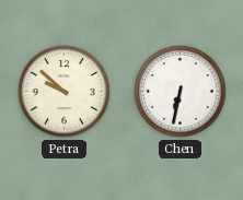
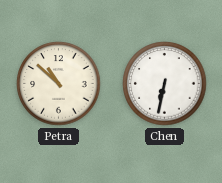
Petra: 9:52 -> 10:52
